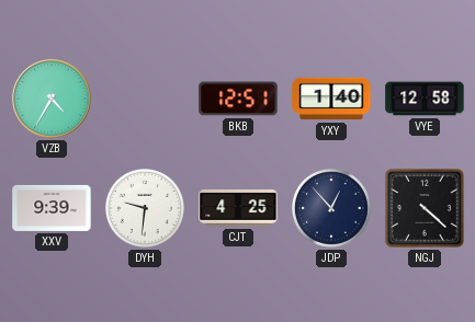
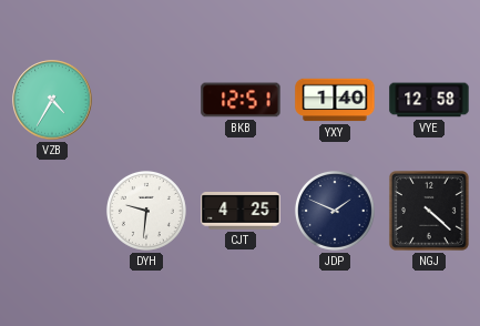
XXV: 9:39 -> none
JDP: 12:53 -> 1:49
